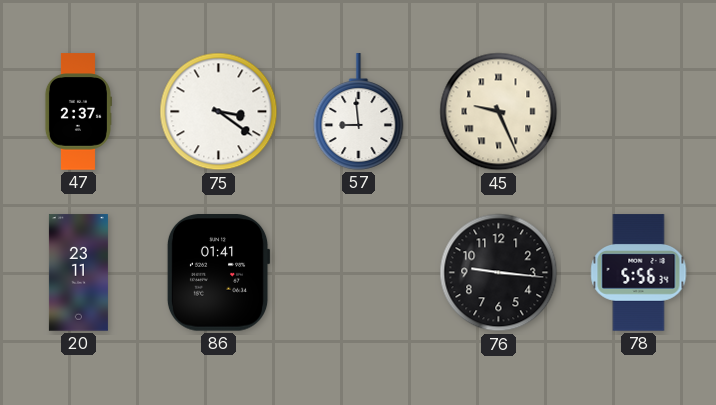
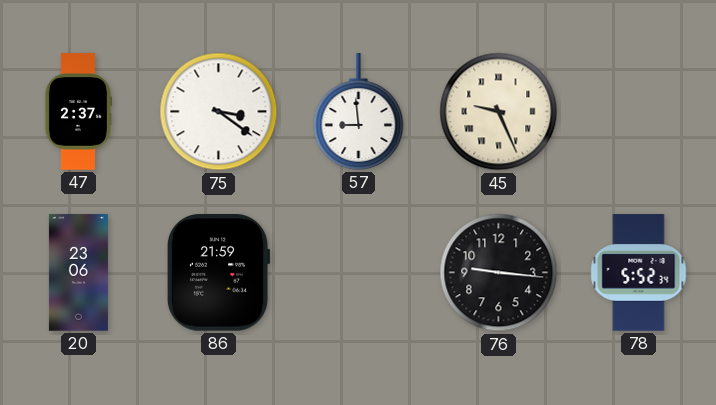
20: 23:11 -> 23:06
86: 01:41 -> 21:59
78: 5:56 -> 5:52
